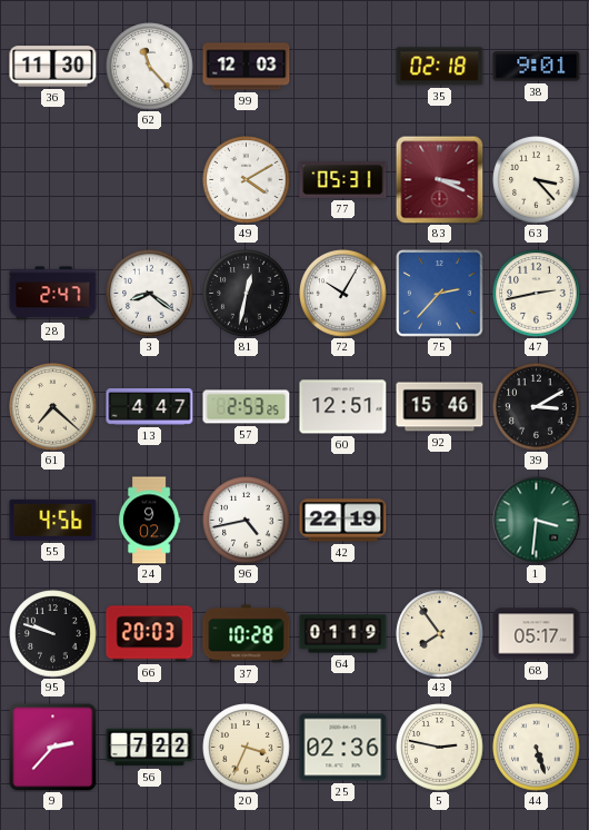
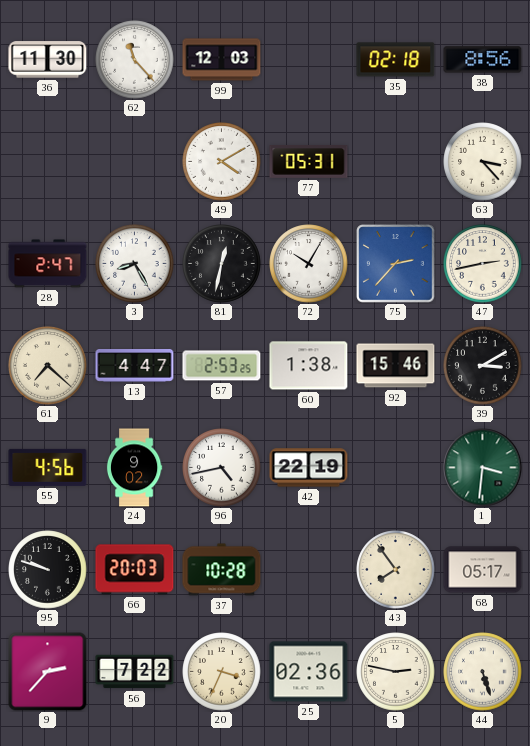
38: 9:01 -> 8:56
83: 3:19 -> none
3: 8:21 -> 8:25
60: 12:51 -> 1:38
64: 01:19 -> none
